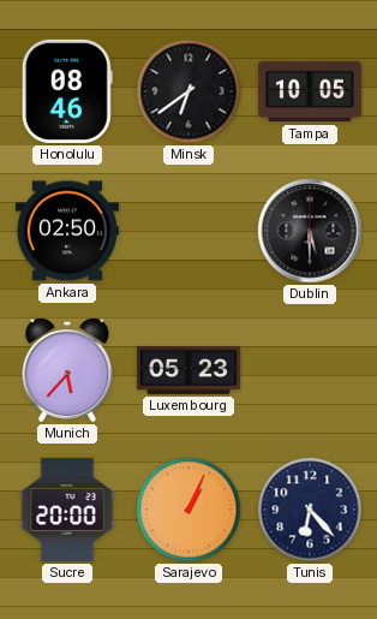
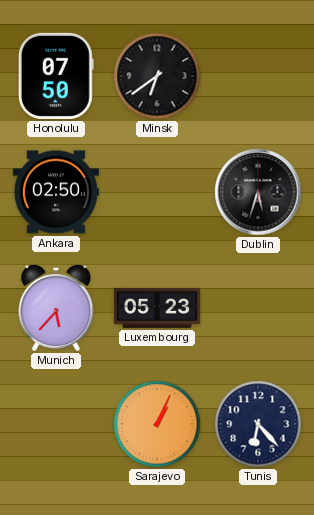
Honolulu: 08:46 -> 07:50
Tampa: 10:05 -> none
Dublin: 5:30 -> 5:33
Sucre: 20:00 -> none
